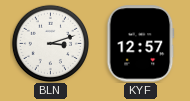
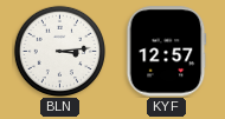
BLN: 3:12 -> 3:14
